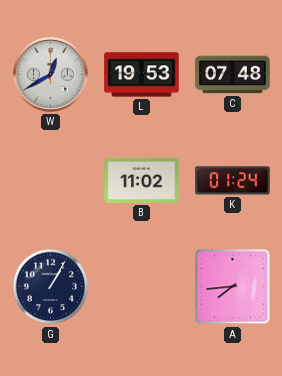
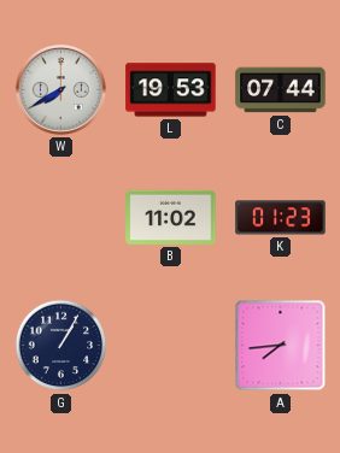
W: 12:40 -> 7:40
C: 07:48 -> 07:44
K: 01:24 -> 01:23
